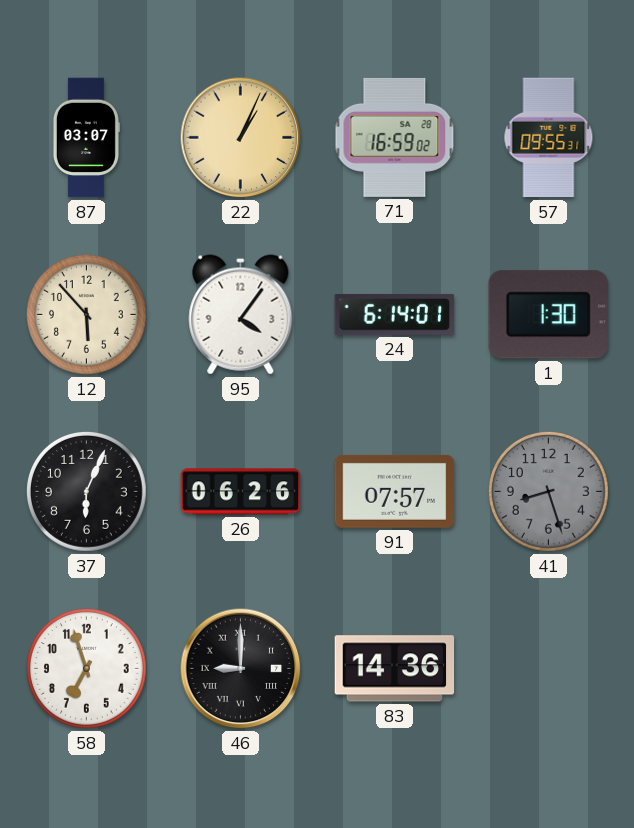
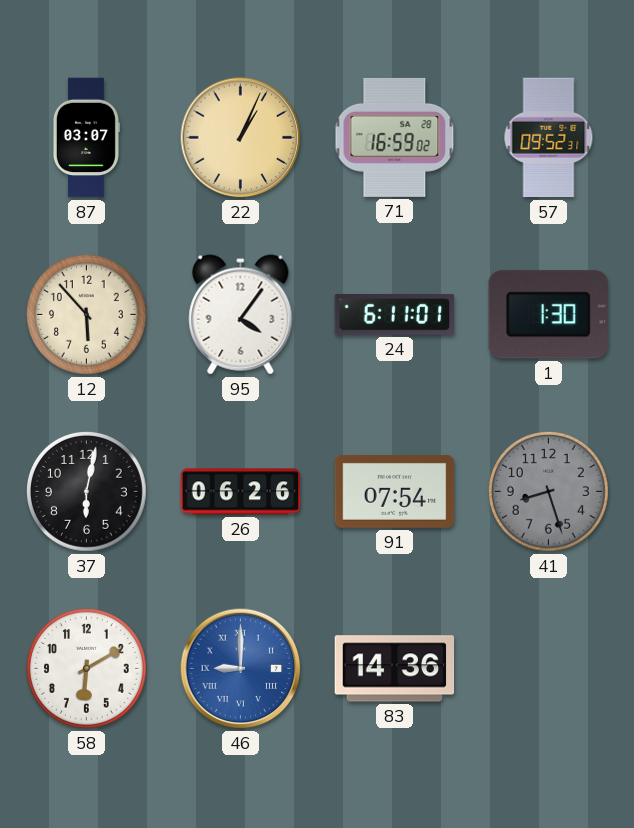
57: 09:55 -> 09:52
24: 6:14 -> 6:11
37: 6:04 -> 6:02
91: 07:57 -> 07:54
58: 6:57 -> 6:10
46 dial: black -> blue
